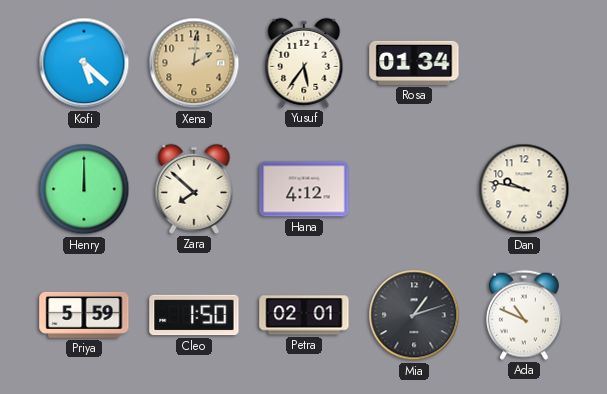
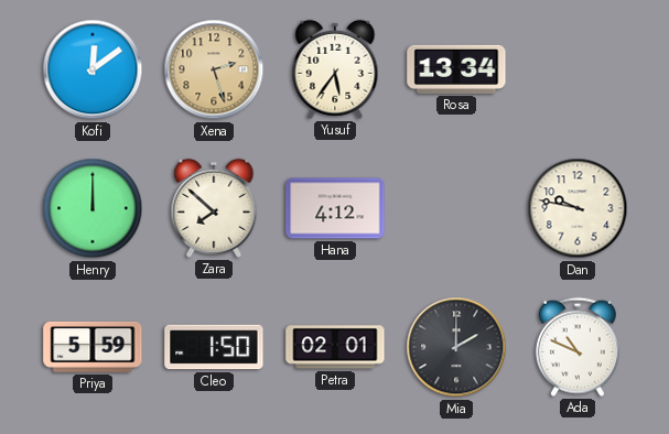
Kofi: 5:22 -> 12:09
Xena: 2:01 -> 2:27
Rosa: 01:34 -> 13:34
Mia: 1:12 -> 2:00
